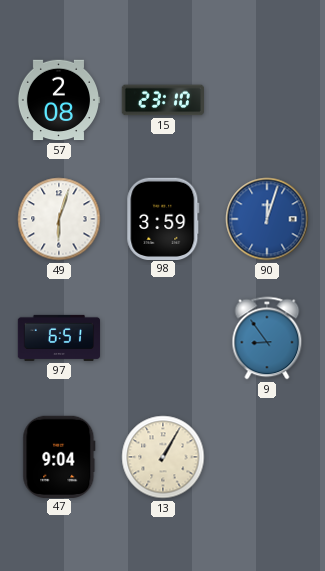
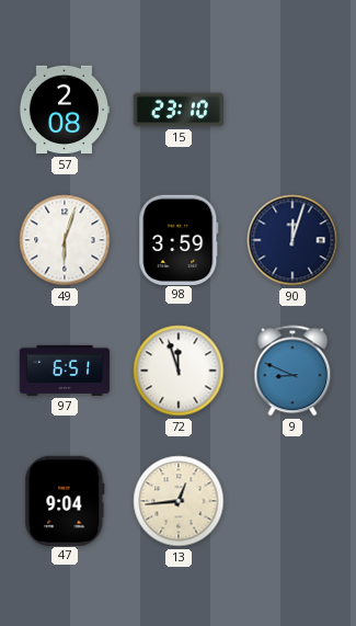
90 dial: blue -> navy
72: none -> 11:57
9: 8:54 -> 8:49
13: 1:05 -> 12:44
